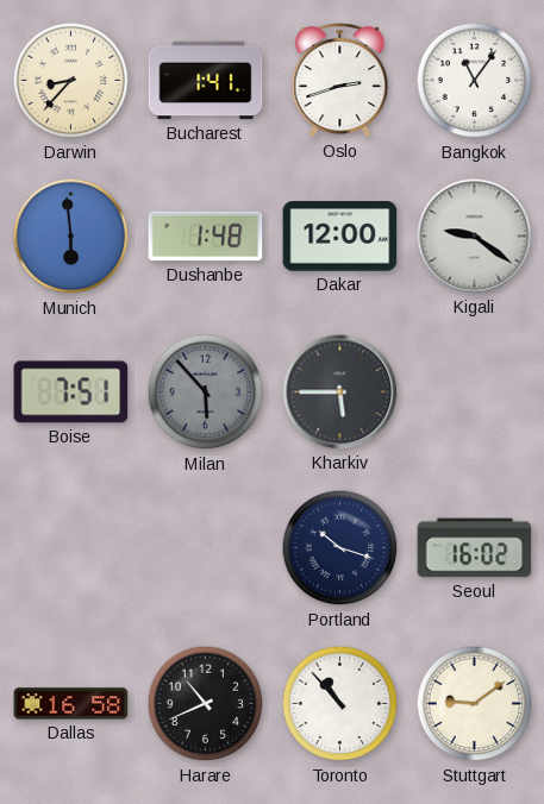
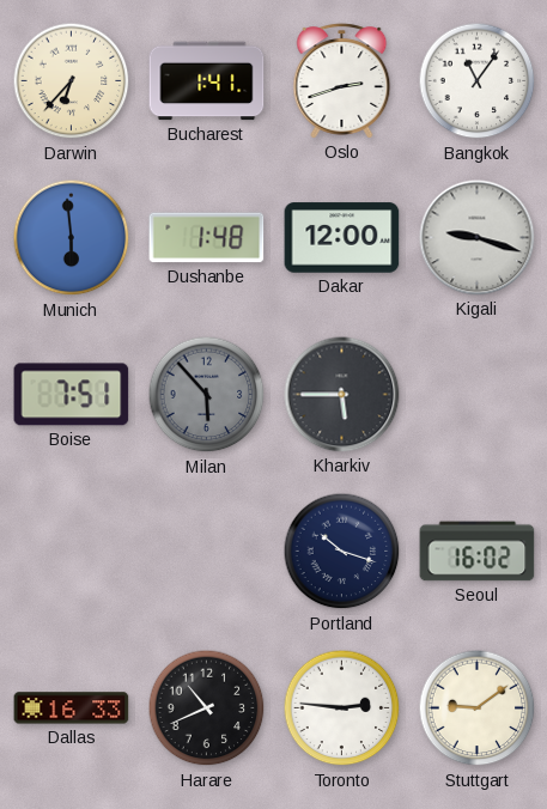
Darwin: 8:37 -> 6:37
Kigali: 9:21 -> 9:18
Dallas: 16:58 -> 16:33
Toronto: 10:53 -> 2:46
